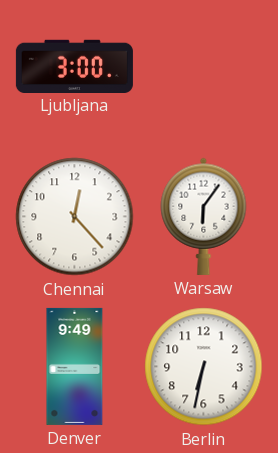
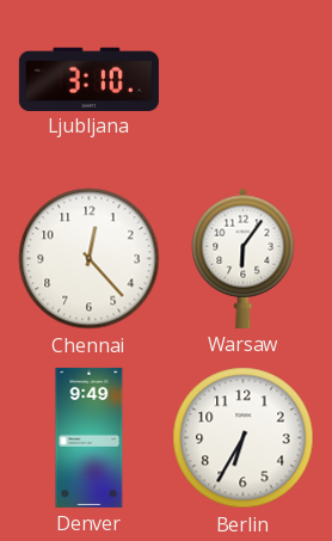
Ljubljana: 3:00 -> 3:10
Berlin: 6:32 -> 6:35
